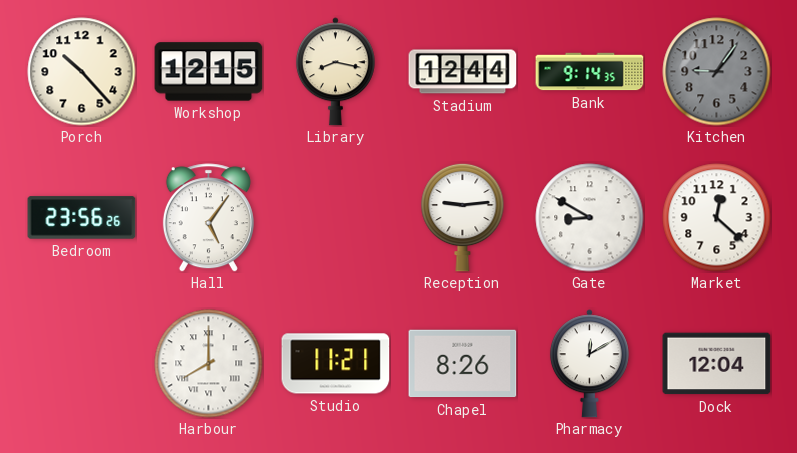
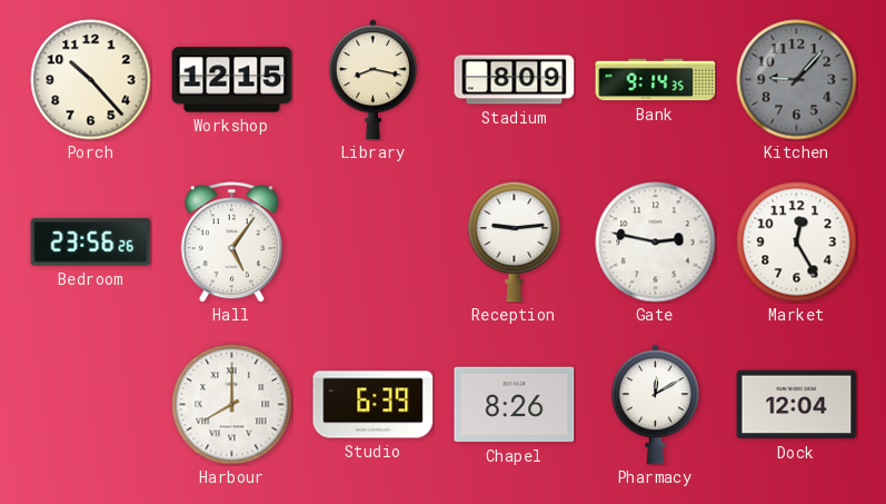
Stadium: 12:44 -> 8:09
Kitchen: 9:06 -> 9:07
Gate: 8:50 -> 2:47
Market: 12:22 -> 12:25
Studio: 11:21 -> 6:39
